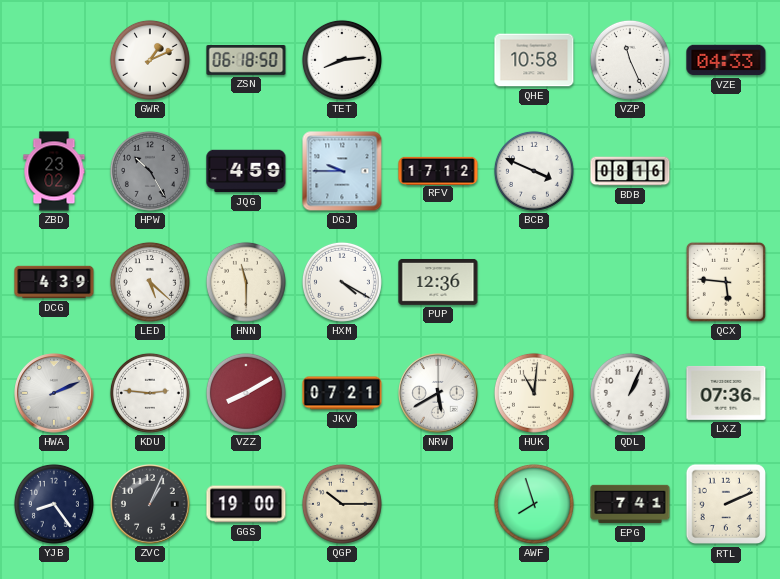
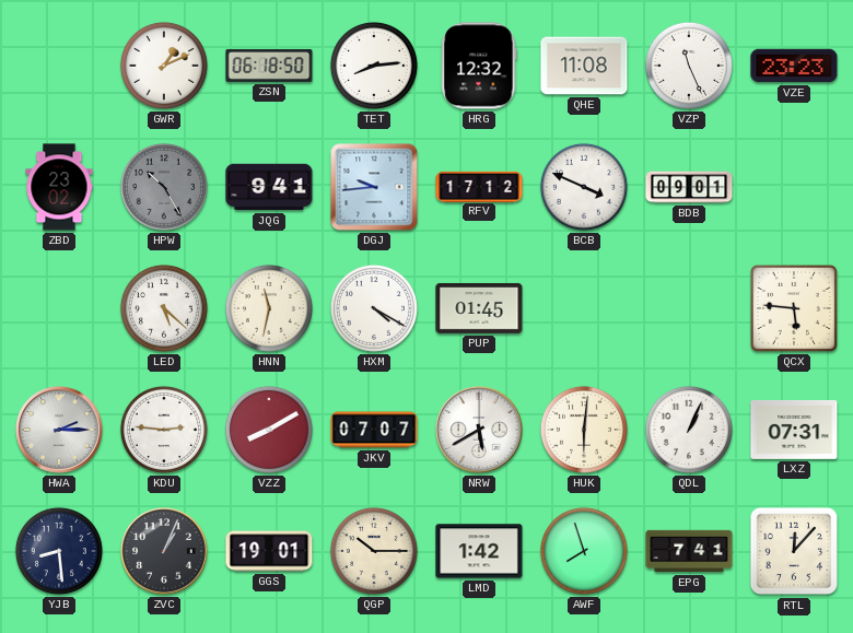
HRG: none -> 12:32
QHE: 10:58 -> 11:08
VZE: 04:33 -> 23:23
JQG: 4:59 -> 9:41
DGJ: 9:45 -> 9:44
BDB: 08:16 -> 09:01
DCG: 4:39 -> none
HNN: 11:30 -> 11:32
PUP: 12:36 -> 01:45
HWA: 2:11 -> 2:15
JKV: 07:21 -> 07:07
HUK: 11:01 -> 6:01
LXZ: 07:36 -> 07:31
YJB: 8:24 -> 8:29
GGS: 19:00 -> 19:01
LMD: none -> 1:42
RTL: 2:11 -> 12:07
